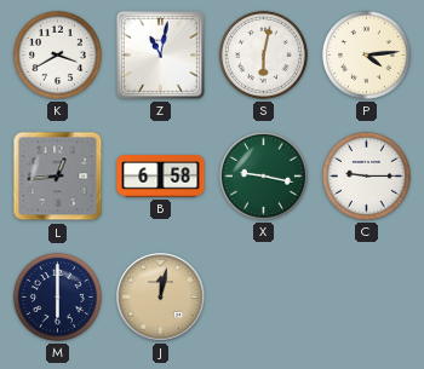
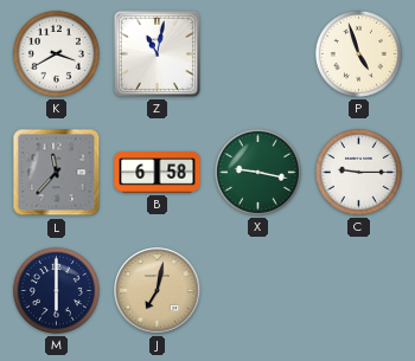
S: 6:02 -> none
P: 4:14 -> 4:57
L: 12:44 -> 11:37
J: 12:02 -> 7:02
